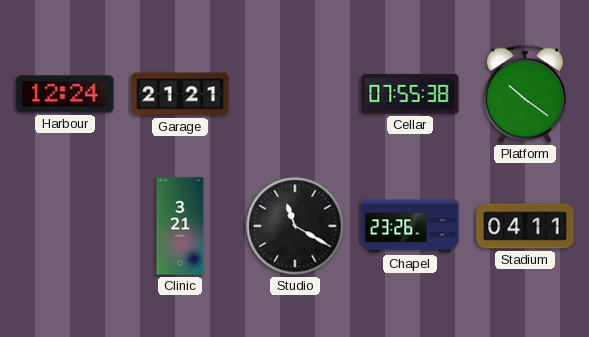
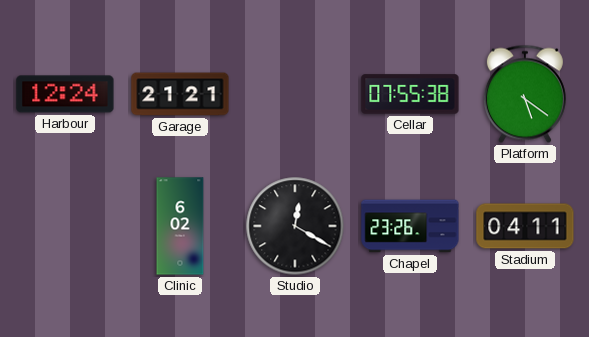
Platform: 10:21 -> 5:21
Clinic: 3:21 -> 6:02
Studio: 11:20 -> 12:20
